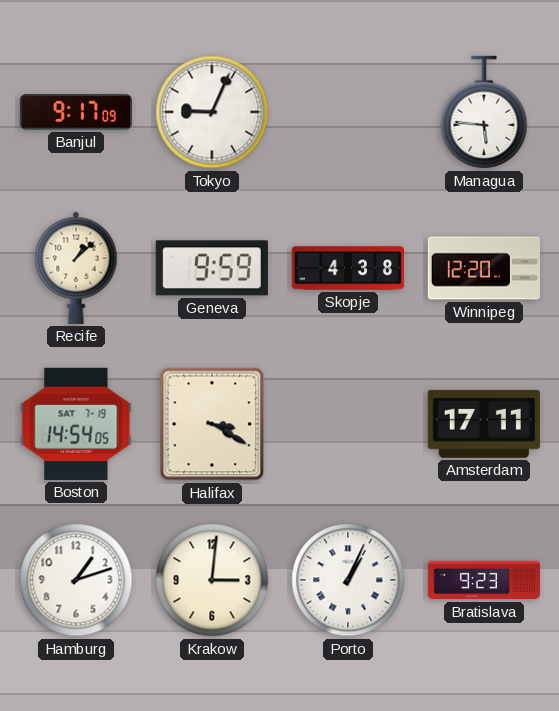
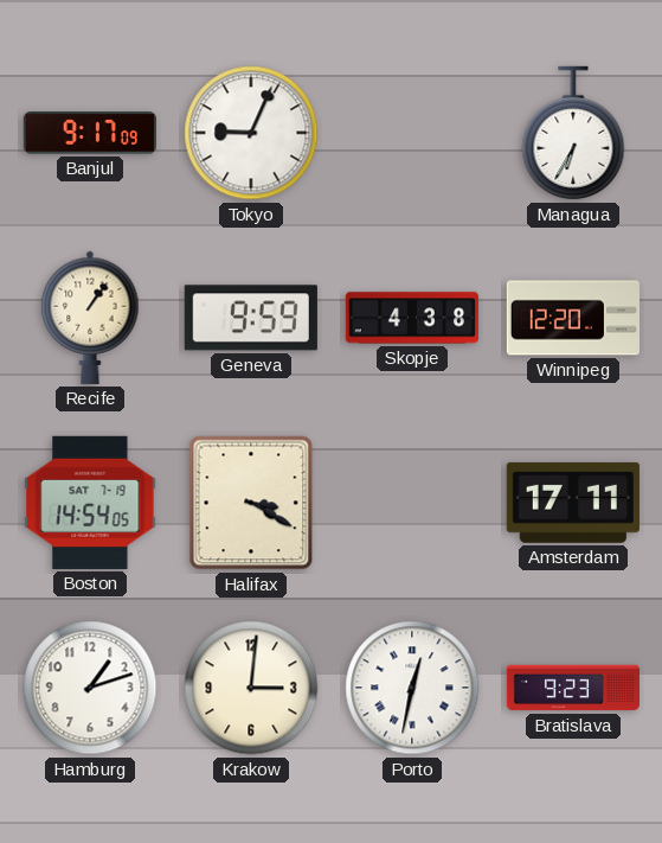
Managua: 5:46 -> 6:35
Recife: 1:08 -> 1:06
Porto: 1:04 -> 12:32
